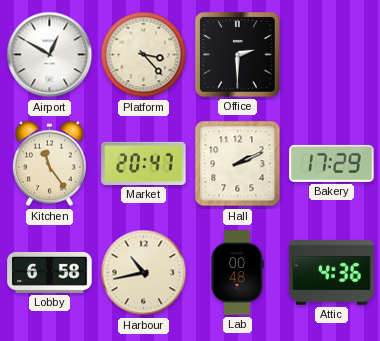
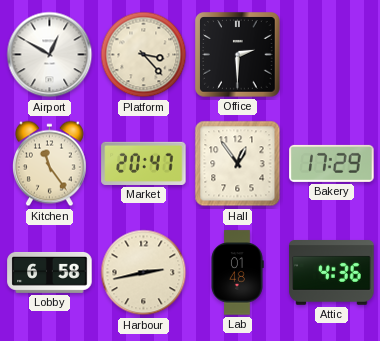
Hall: 2:11 -> 12:54
Harbour: 10:43 -> 2:43
Lab: 00:48 -> 01:48
